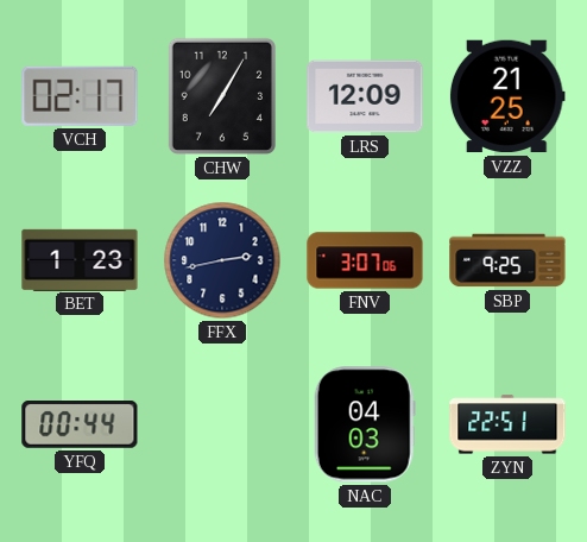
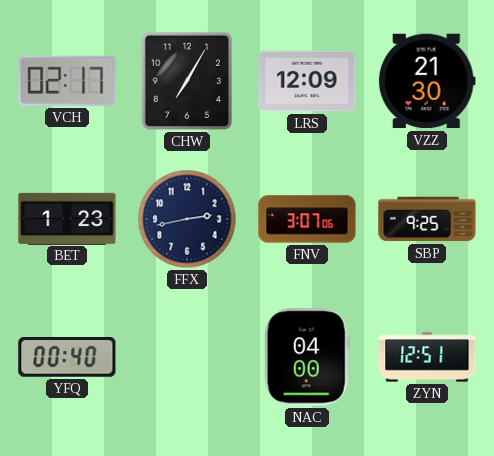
VZZ: 21:25 -> 21:30
YFQ: 00:44 -> 00:40
NAC: 04:03 -> 04:00
ZYN: 22:51 -> 12:51
